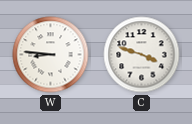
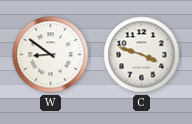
W: 8:46 -> 8:51
